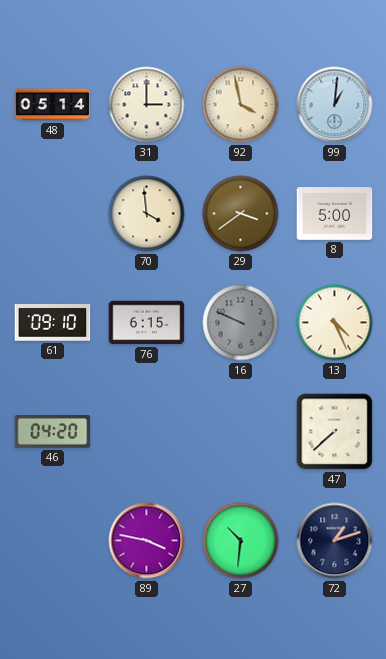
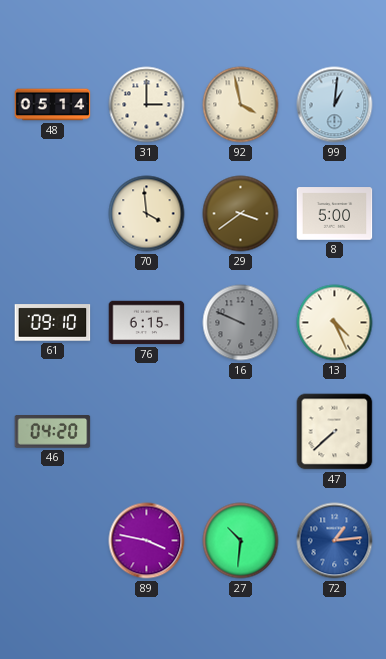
72: 1:12 -> 1:14
72 dial: navy -> blue
